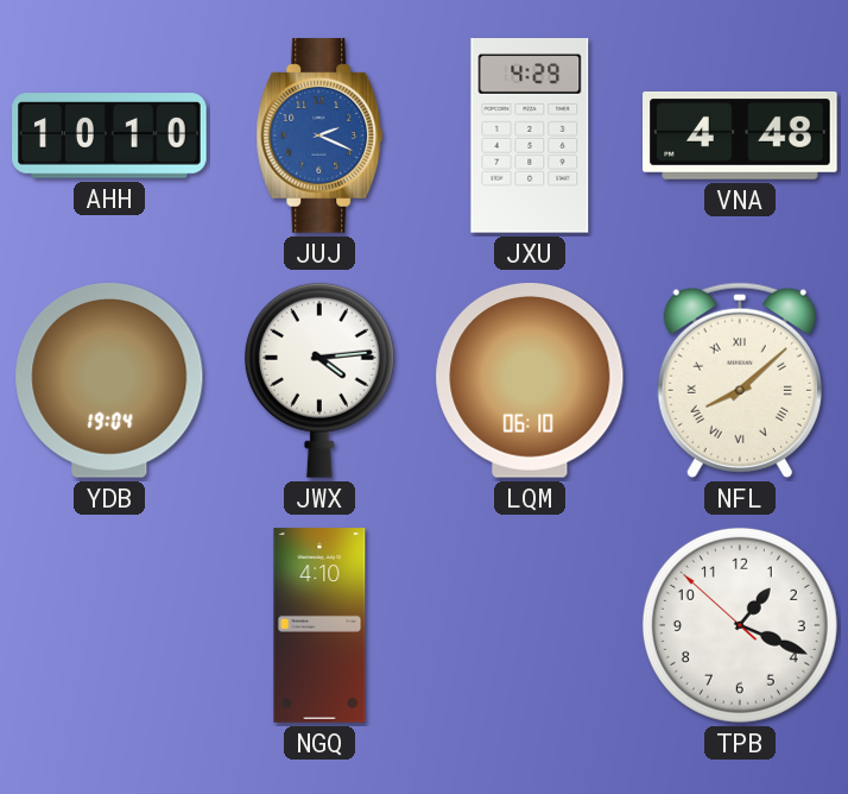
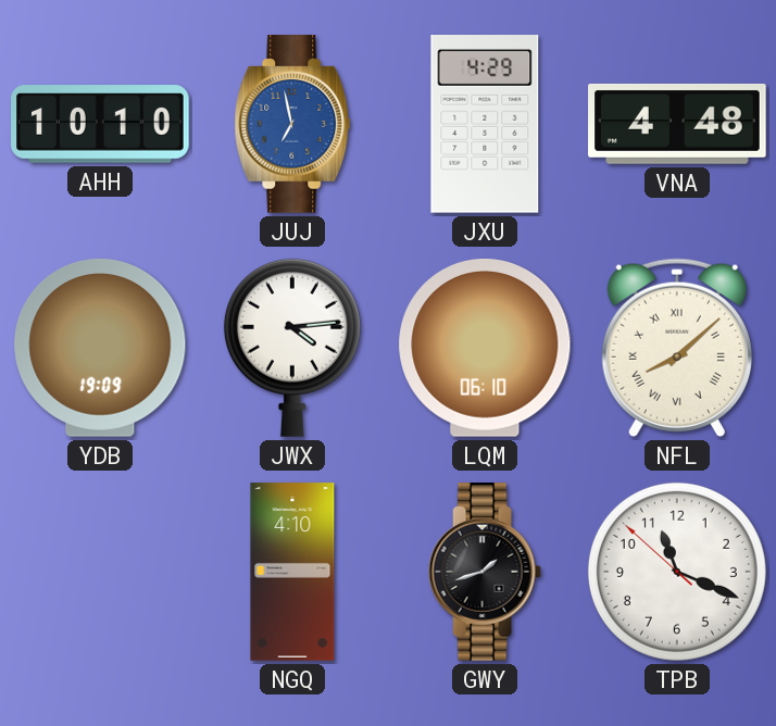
JUJ: 2:19 -> 6:58
YDB: 19:04 -> 19:09
GWY: none -> 1:42
TPB: 1:18 -> 11:18
